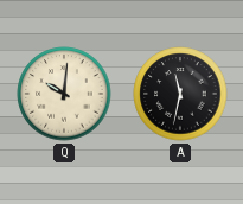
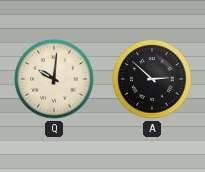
A: 11:32 -> 2:52
